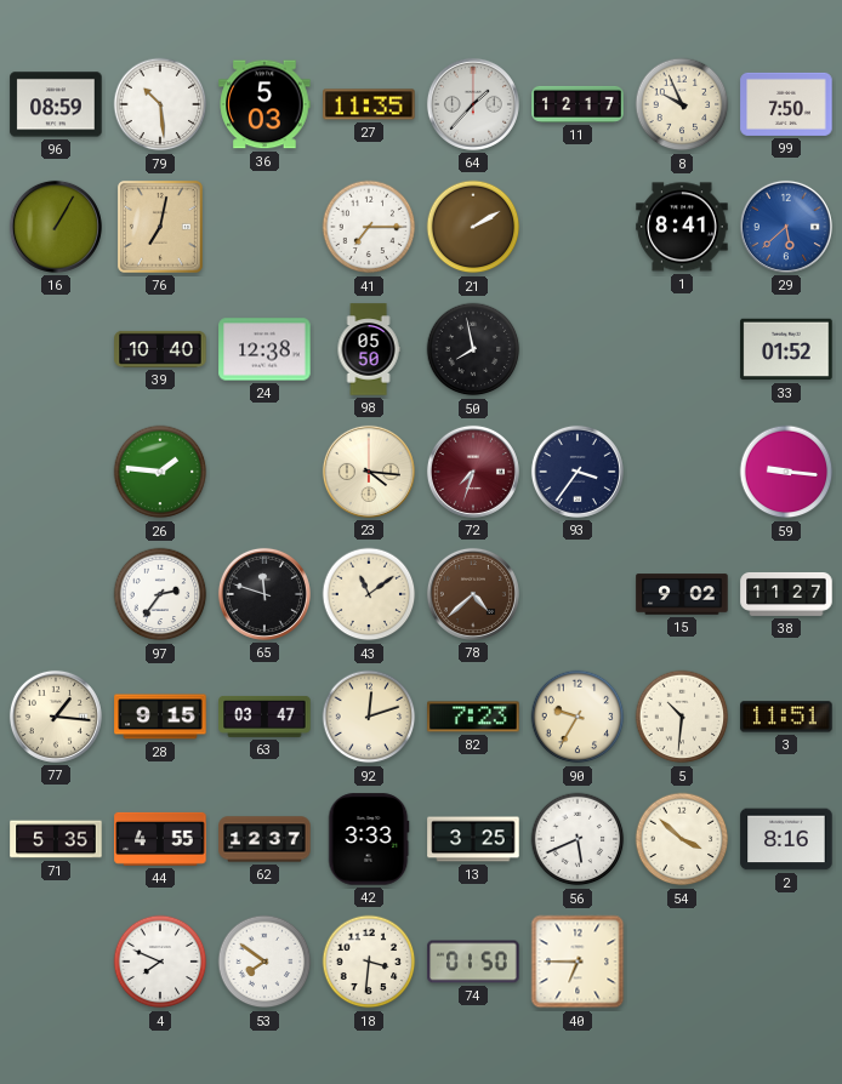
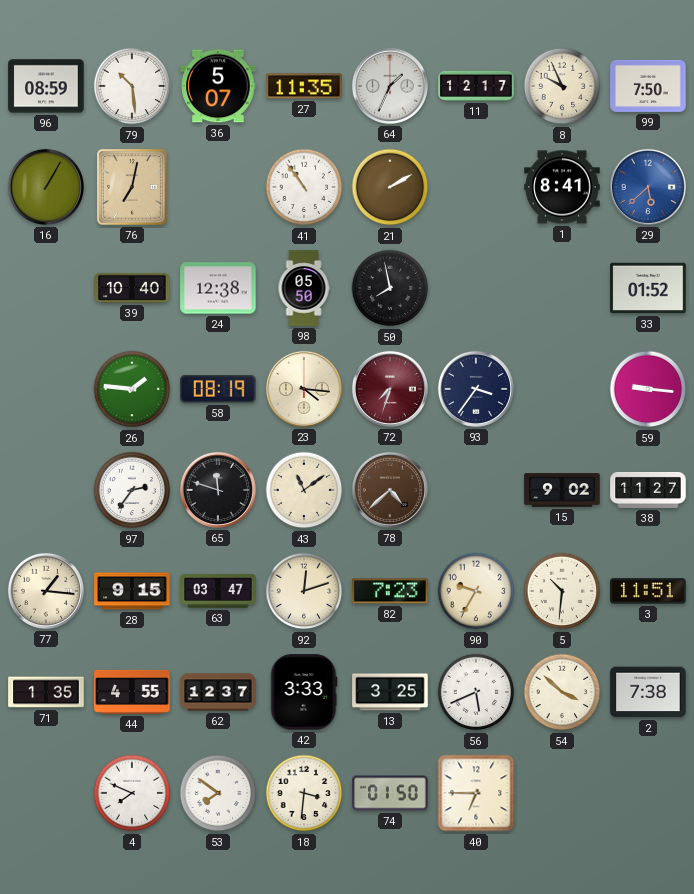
36: 5:03 -> 5:07
64: 1:37 -> 1:34
41: 7:15 -> 10:54
58: none -> 08:19
71: 5:35 -> 1:35
2: 8:16 -> 7:38
